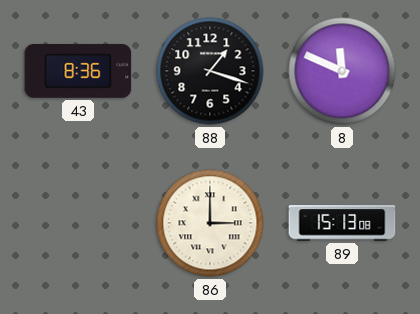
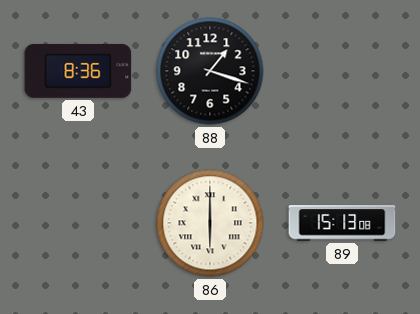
8: 11:49 -> none
86: 3:00 -> 6:00
